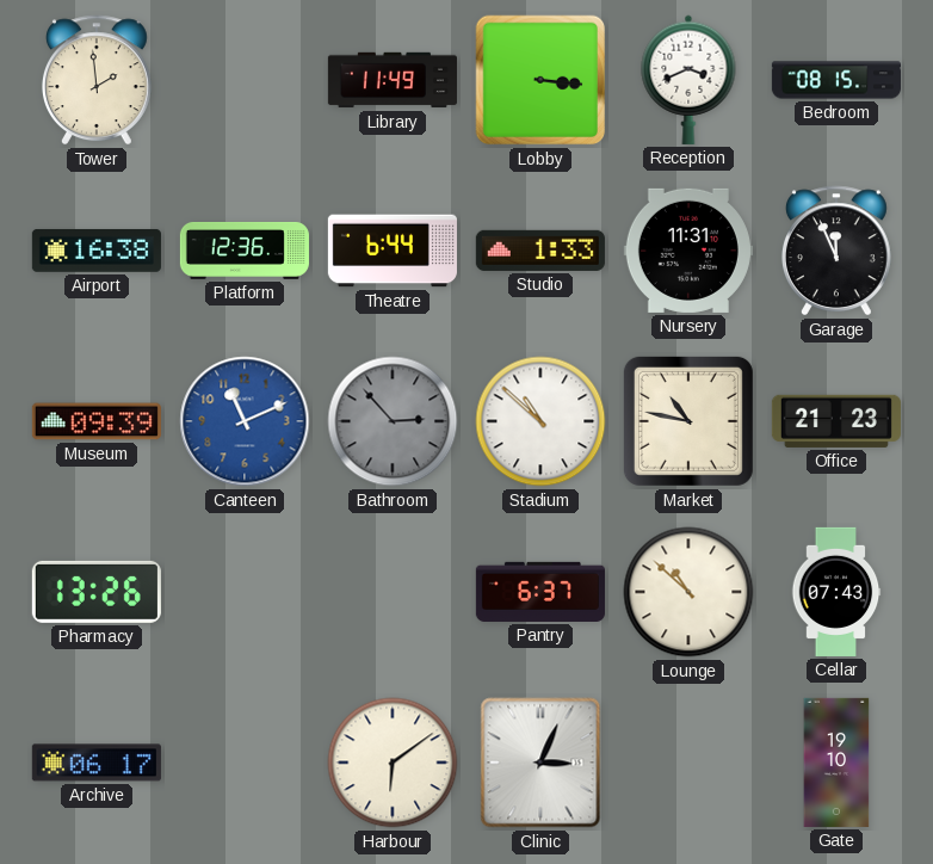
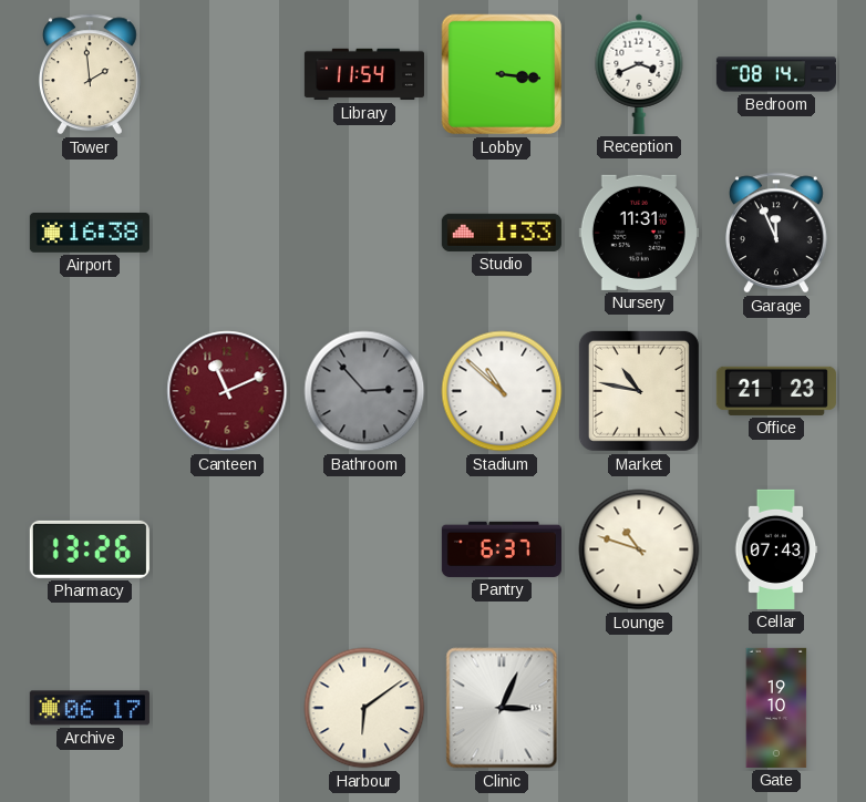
Library: 11:49 -> 11:54
Bedroom: 08:15 -> 08:14
Platform: 12:36 -> none
Theatre: 6:44 -> none
Museum: 09:39 -> none
Canteen dial: blue -> burgundy
Lounge: 10:52 -> 10:48
